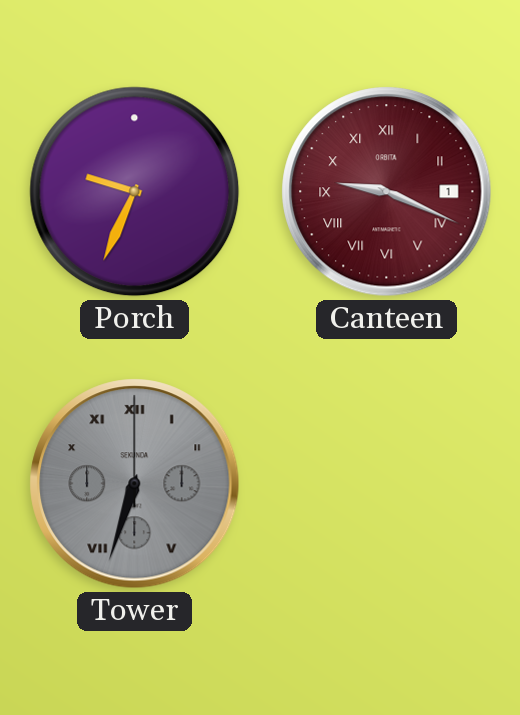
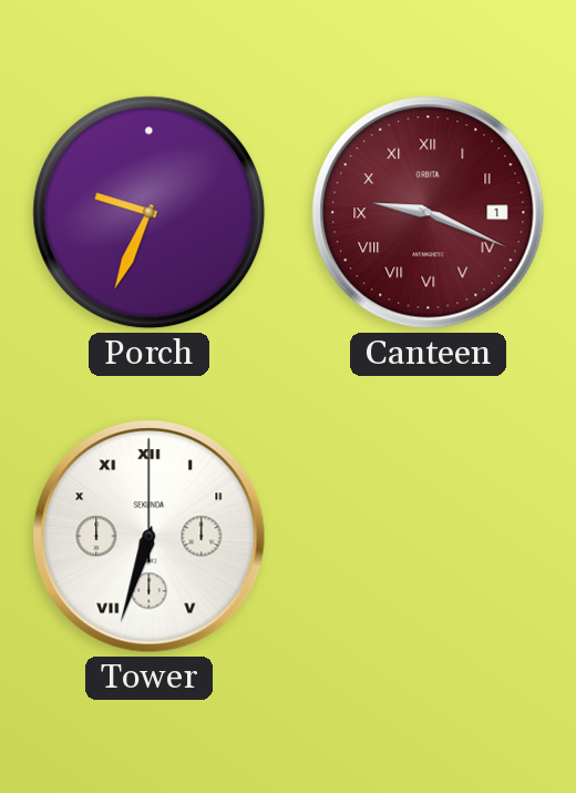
Tower dial: grey -> white
